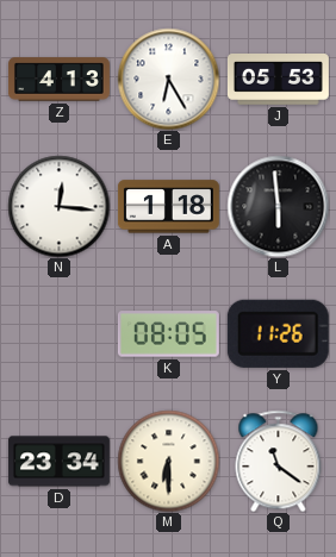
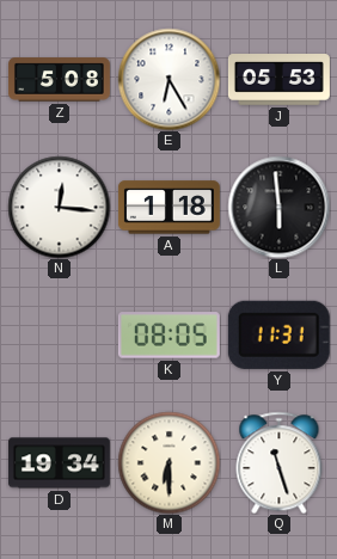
Z: 4:13 -> 5:08
Y: 11:26 -> 11:31
D: 23:34 -> 19:34
Q: 11:21 -> 11:27
